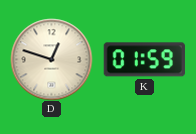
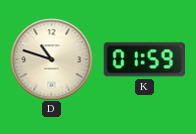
D: 12:48 -> 10:48
